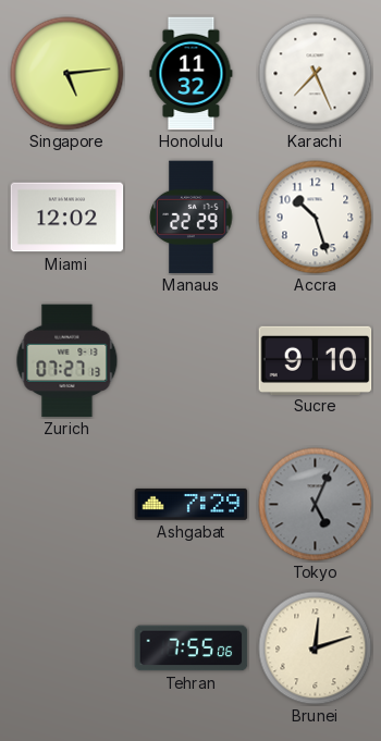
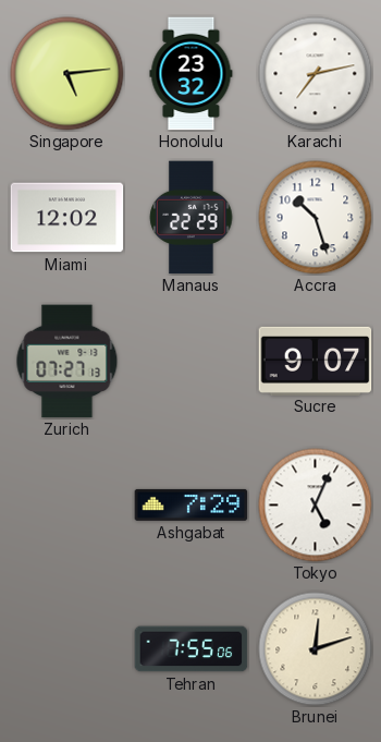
Honolulu: 11:32 -> 23:32
Karachi: 7:26 -> 7:13
Sucre: 9:10 -> 9:07
Tokyo dial: grey -> white
